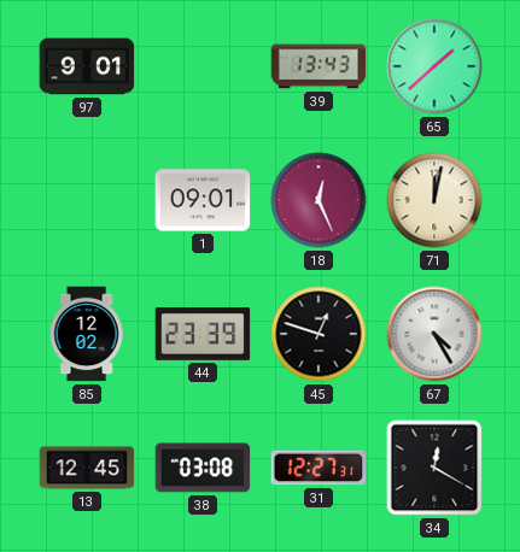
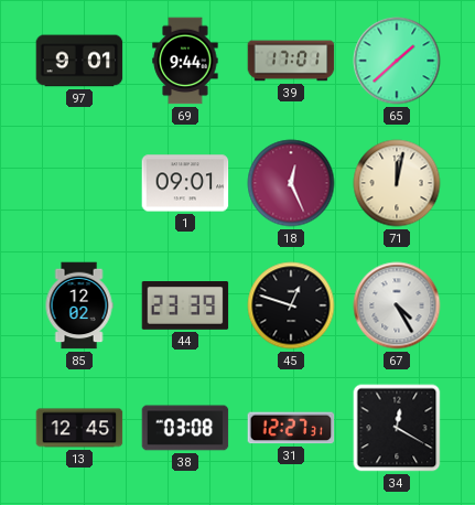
69: none -> 9:44
39: 13:43 -> 17:01
